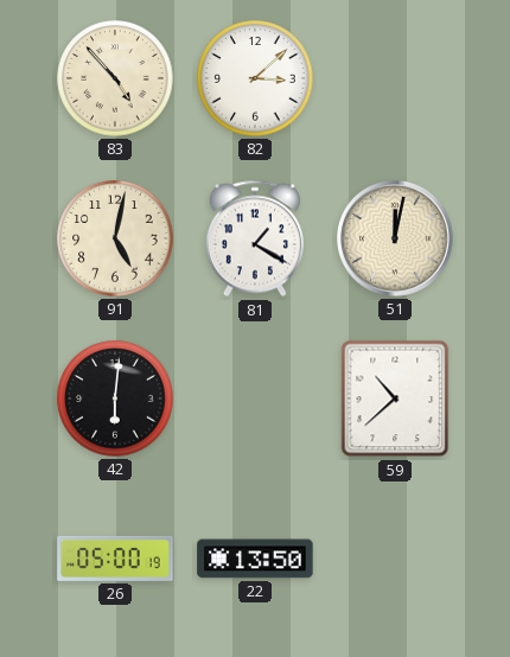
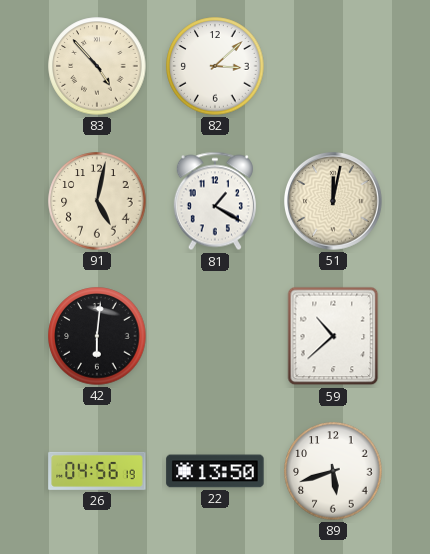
26: 05:00 -> 04:56
89: none -> 5:42
